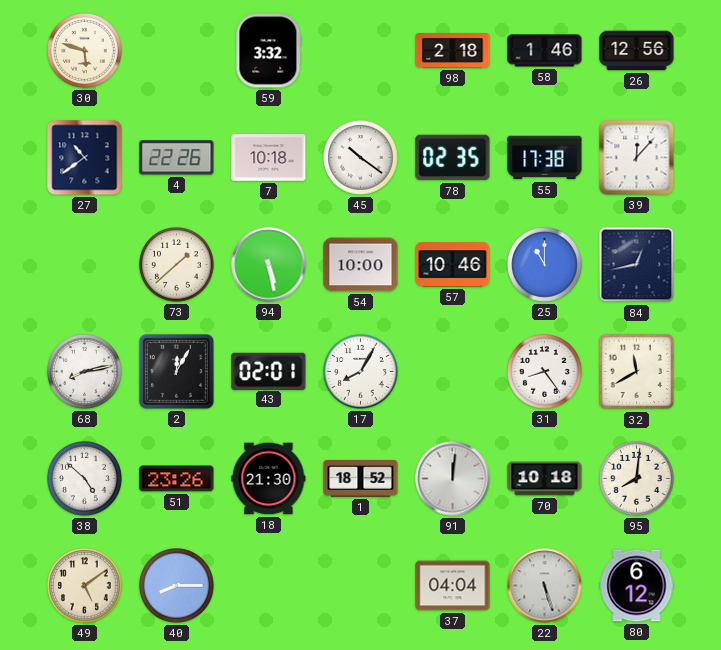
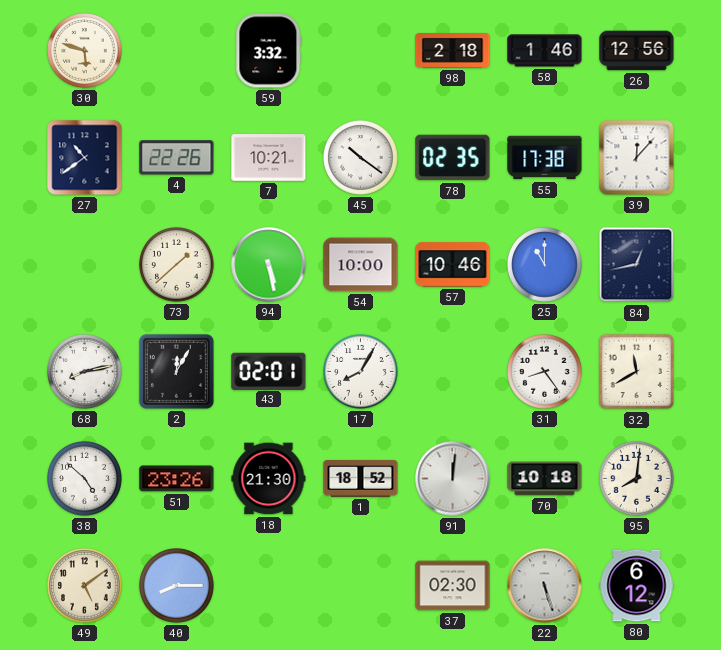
7: 10:18 -> 10:21
37: 04:04 -> 02:30
